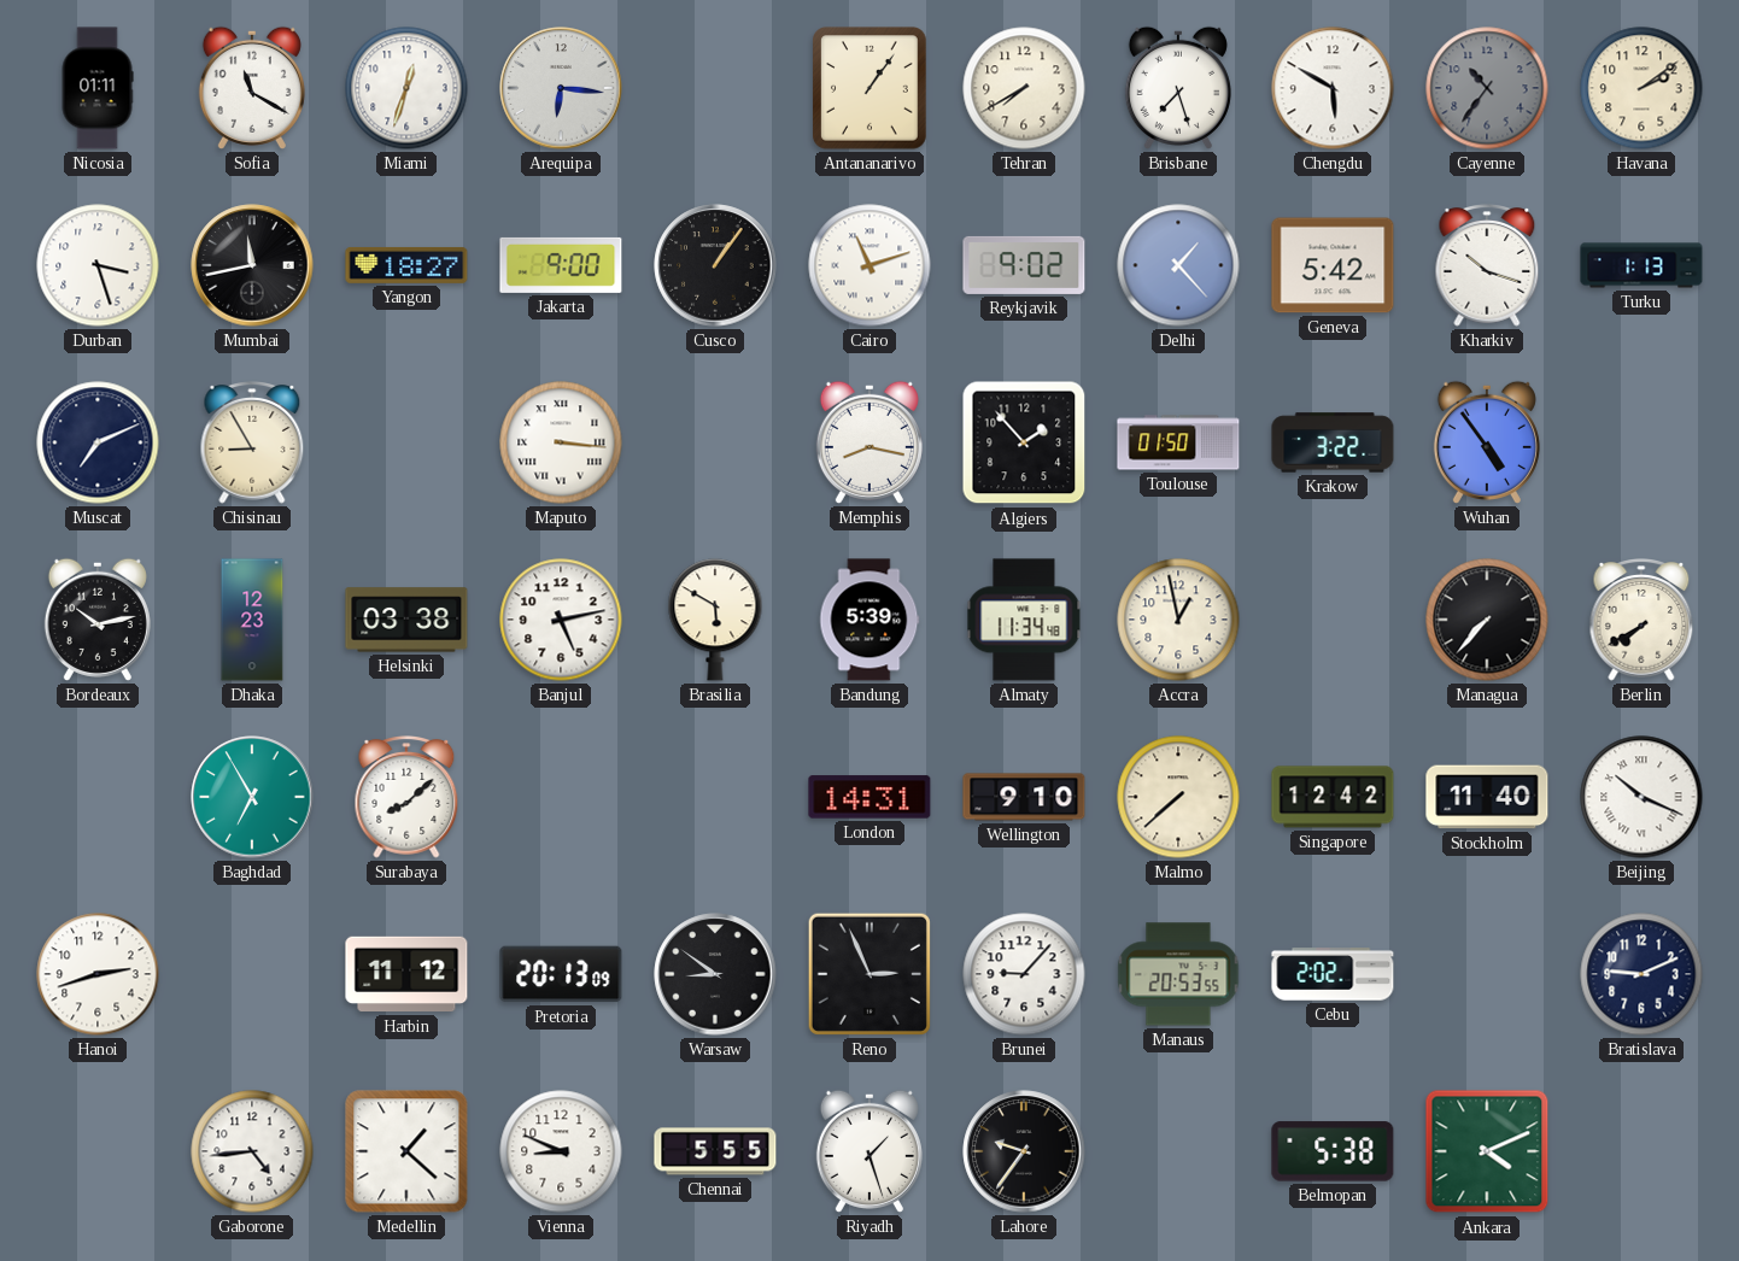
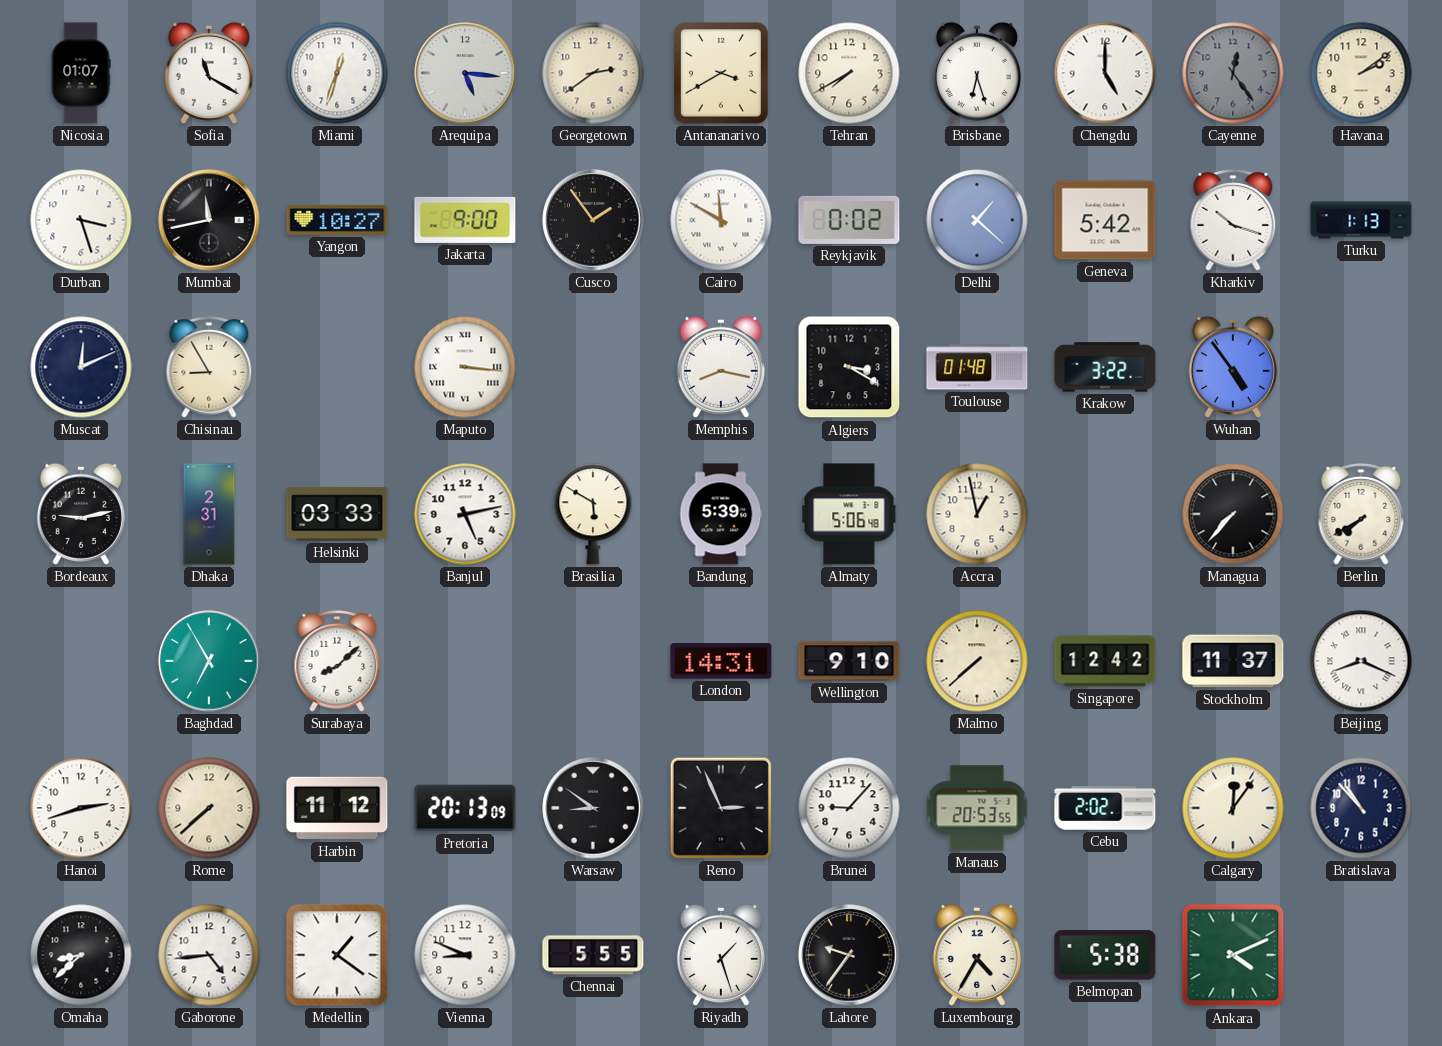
Nicosia: 01:11 -> 01:07
Arequipa: 6:16 -> 5:16
Georgetown: none -> 2:39
Antananarivo: 1:06 -> 3:40
Brisbane: 7:27 -> 6:27
Chengdu: 5:50 -> 5:00
Cayenne: 10:36 -> 12:24
Yangon: 18:27 -> 10:27
Cusco: 1:06 -> 1:54
Cairo: 11:12 -> 11:50
Reykjavik: 9:02 -> 0:02
Delhi: 1:23 -> 1:22
Muscat: 7:11 -> 12:11
Algiers: 1:53 -> 3:20
Toulouse: 01:50 -> 01:48
Bordeaux: 10:13 -> 9:13
Dhaka: 12:23 -> 2:31
Helsinki: 03:38 -> 03:33
Almaty: 11:34 -> 5:06
Stockholm: 11:40 -> 11:37
Beijing: 10:19 -> 8:19
Rome: none -> 7:38
Calgary: none -> 12:06
Bratislava: 9:11 -> 10:53
Omaha: none -> 8:38
Medellin: 1:22 -> 1:21
Luxembourg: none -> 4:35
